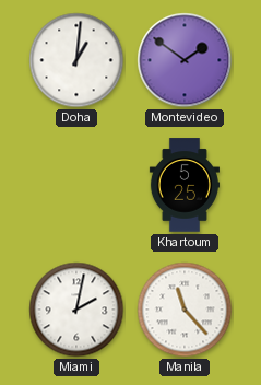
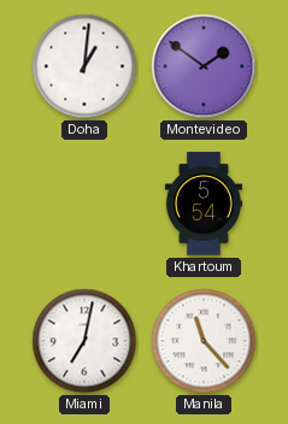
Khartoum: 5:25 -> 5:54
Miami: 2:02 -> 7:02
